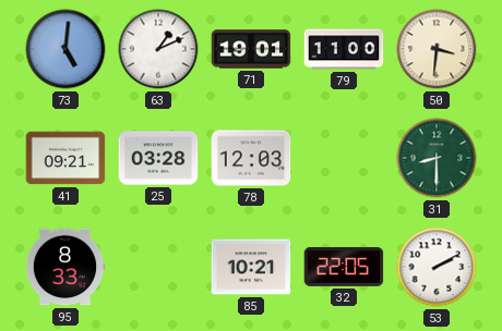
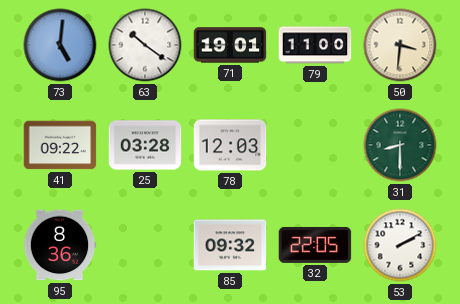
63: 1:11 -> 10:21
41: 09:21 -> 09:22
95: 8:33 -> 8:36
85: 10:21 -> 09:32
